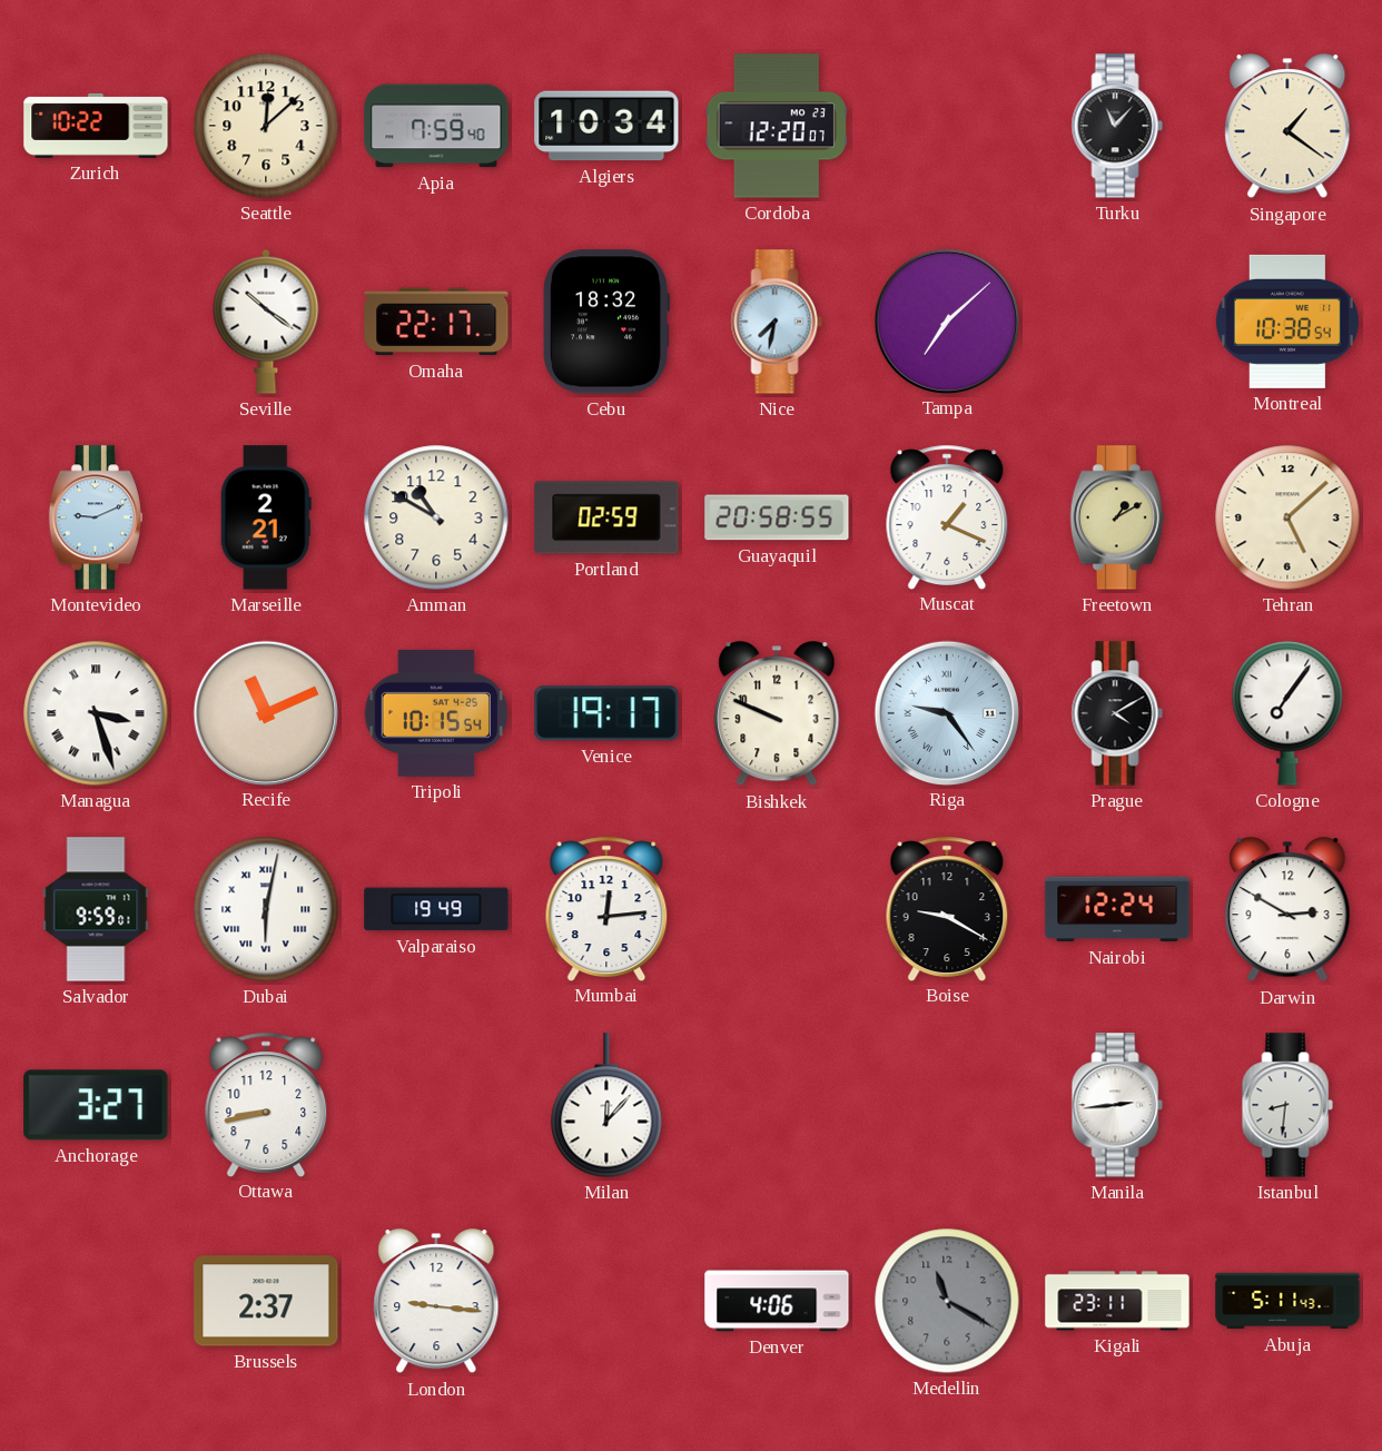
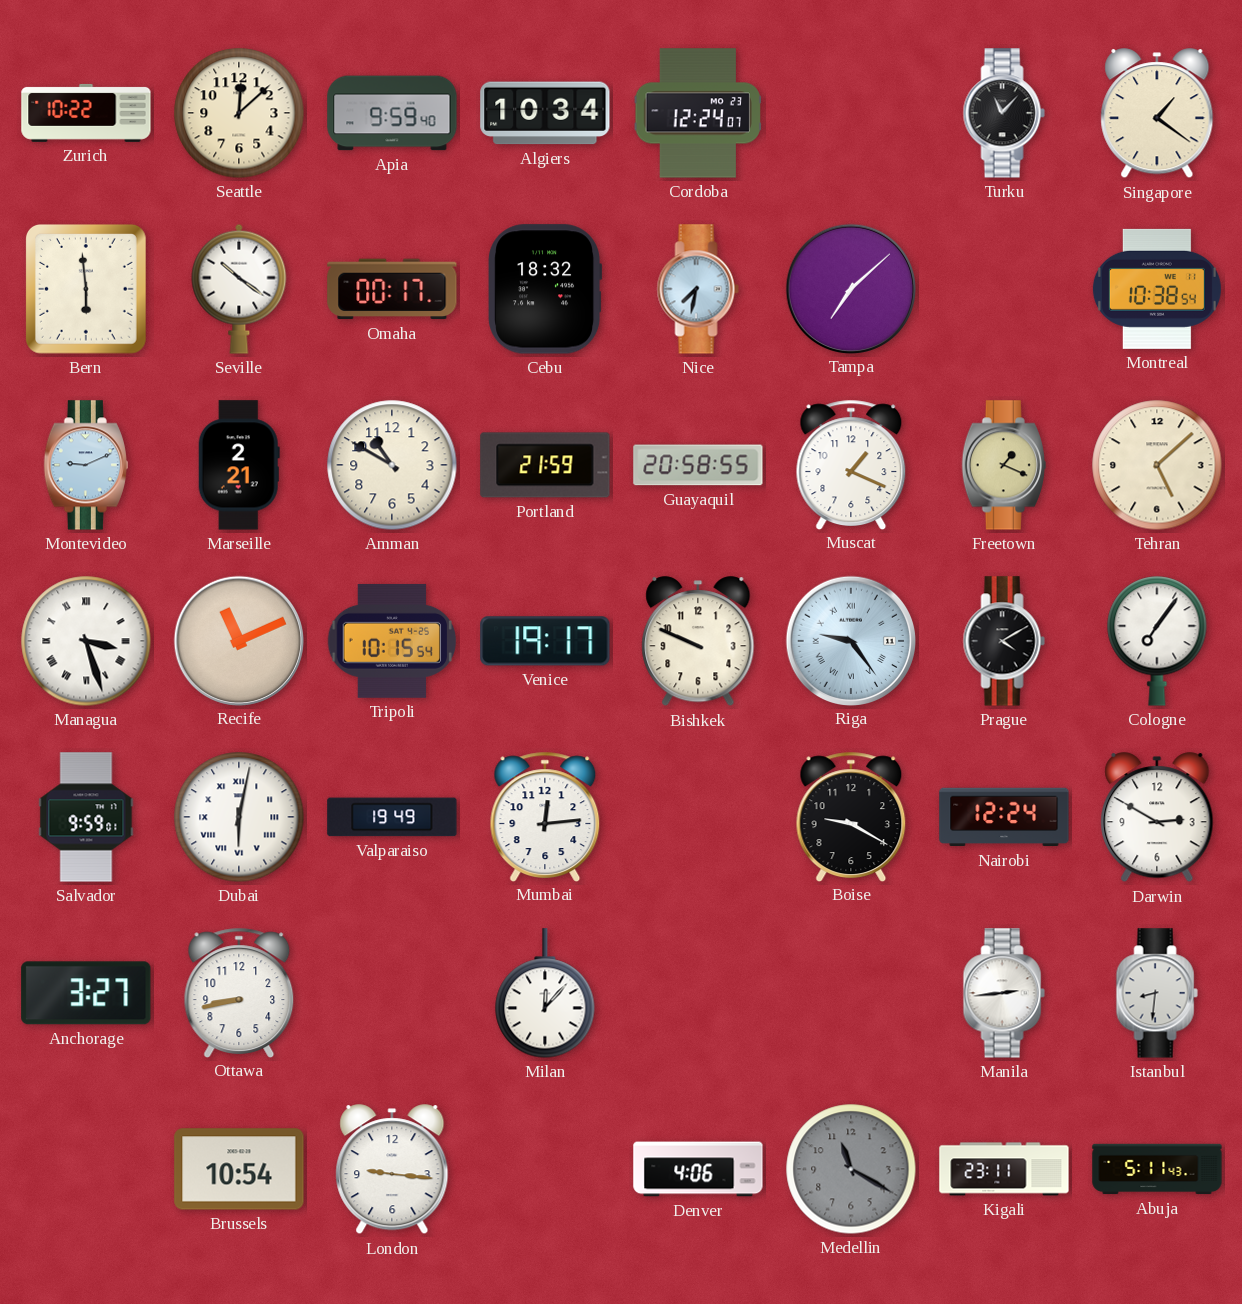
Apia: 7:59 -> 9:59
Cordoba: 12:20 -> 12:24
Bern: none -> 5:59
Omaha: 22:17 -> 00:17
Portland: 02:59 -> 21:59
Freetown: 1:10 -> 1:19
Brussels: 2:37 -> 10:54
